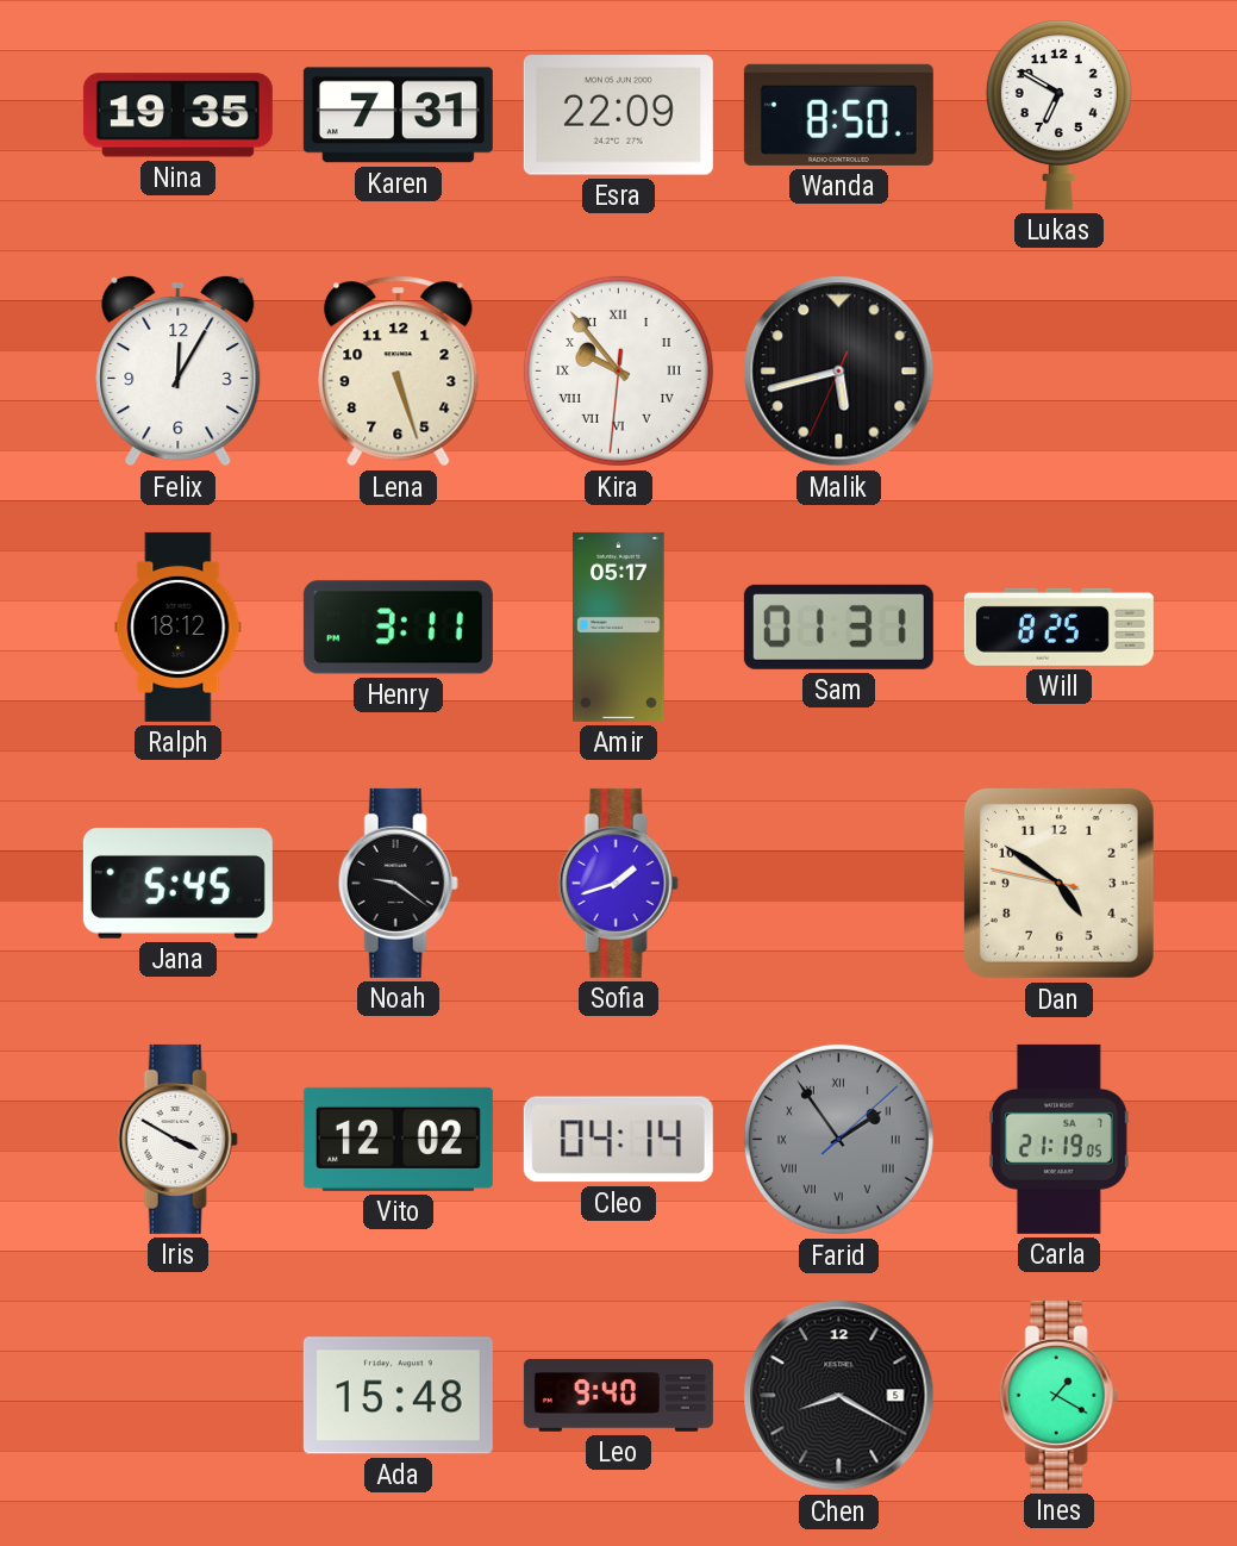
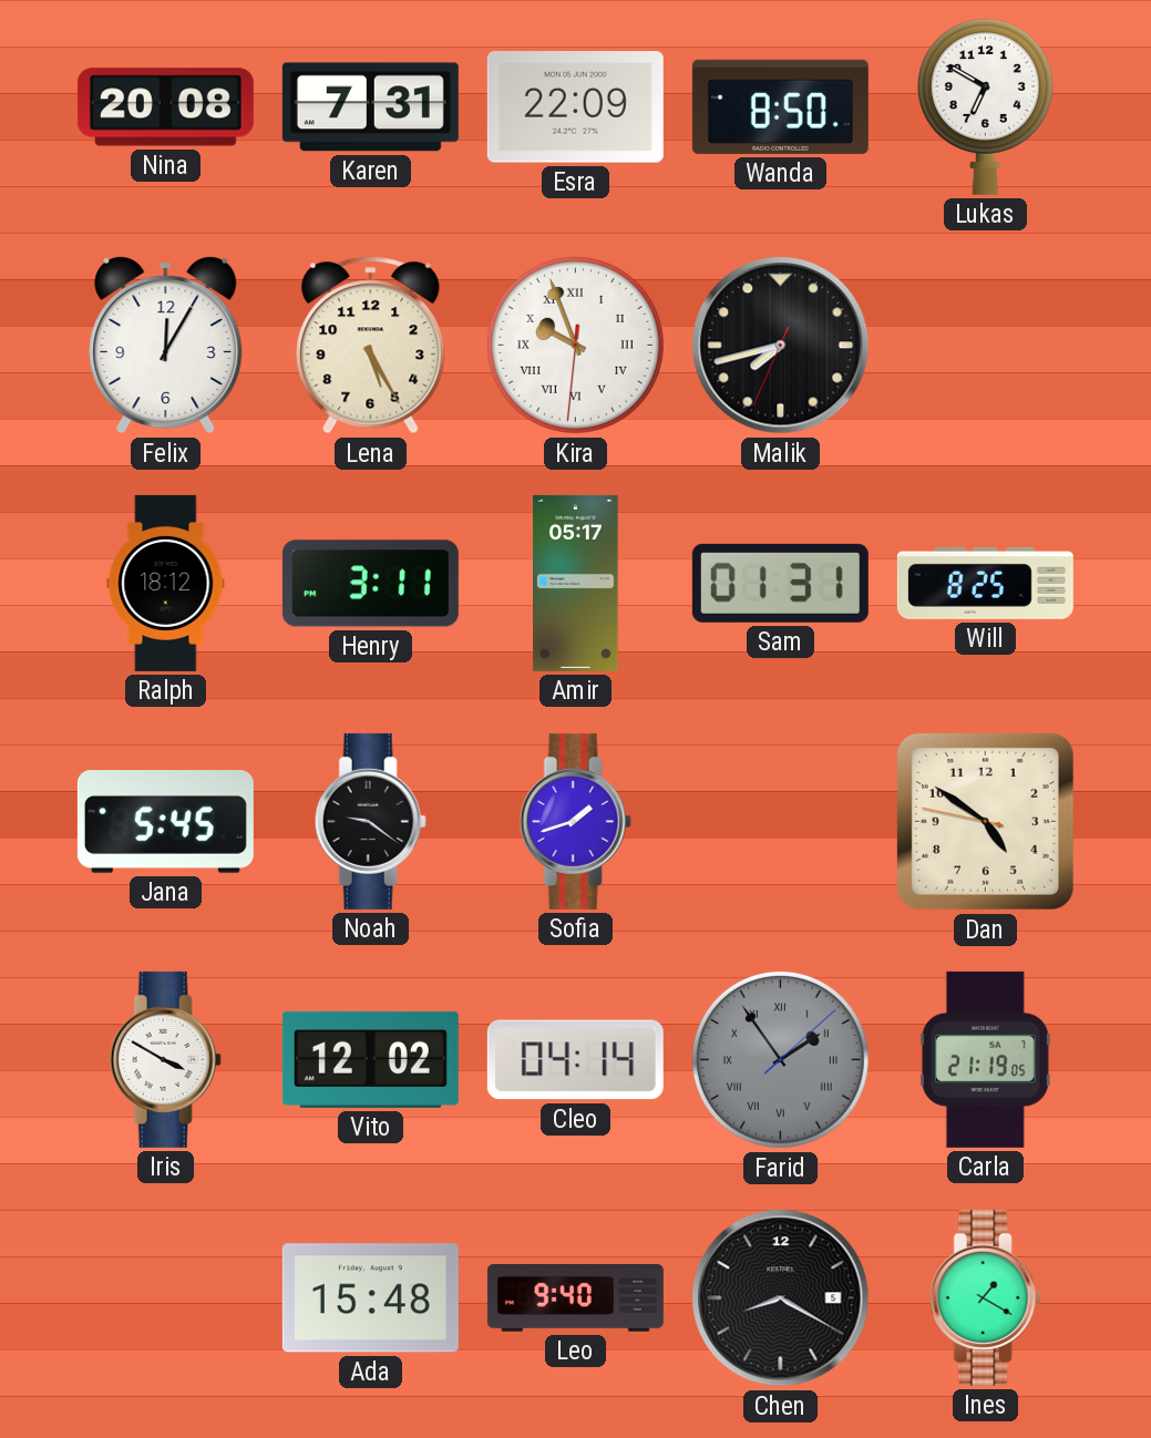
Nina: 19:35 -> 20:08
Lena: 5:27 -> 5:25
Kira: 9:53 -> 9:56
Malik: 5:42 -> 7:42
